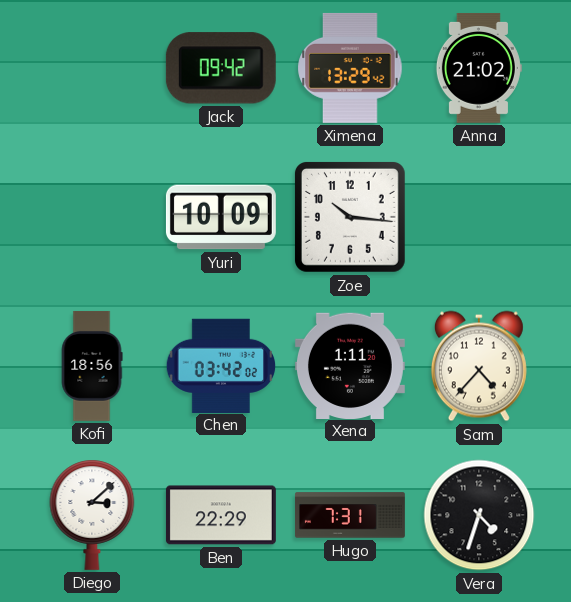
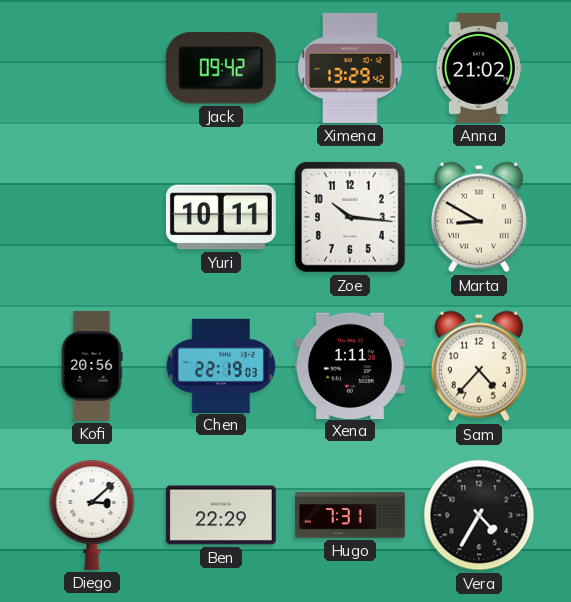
Yuri: 10:09 -> 10:11
Marta: none -> 8:50
Kofi: 18:56 -> 20:56
Chen: 03:42 -> 22:19
Vera: 4:33 -> 4:35
